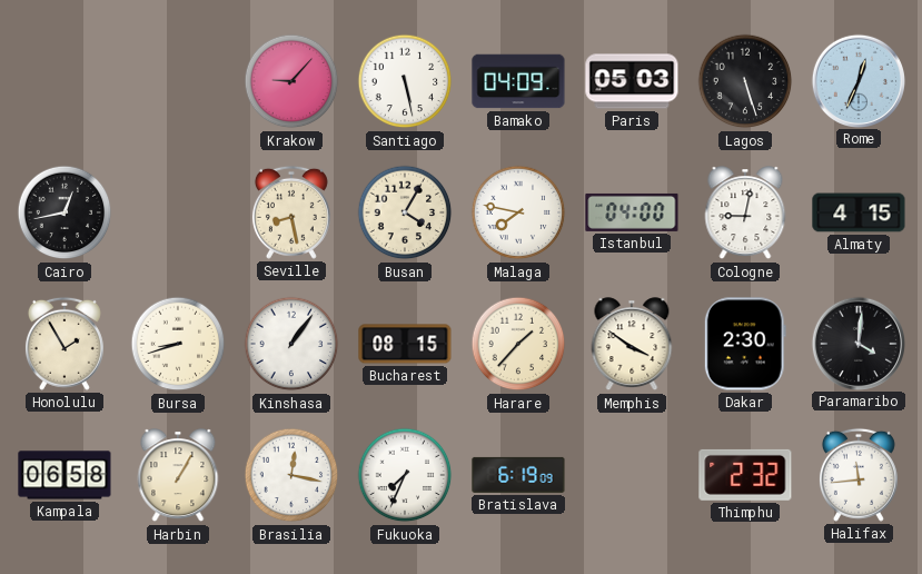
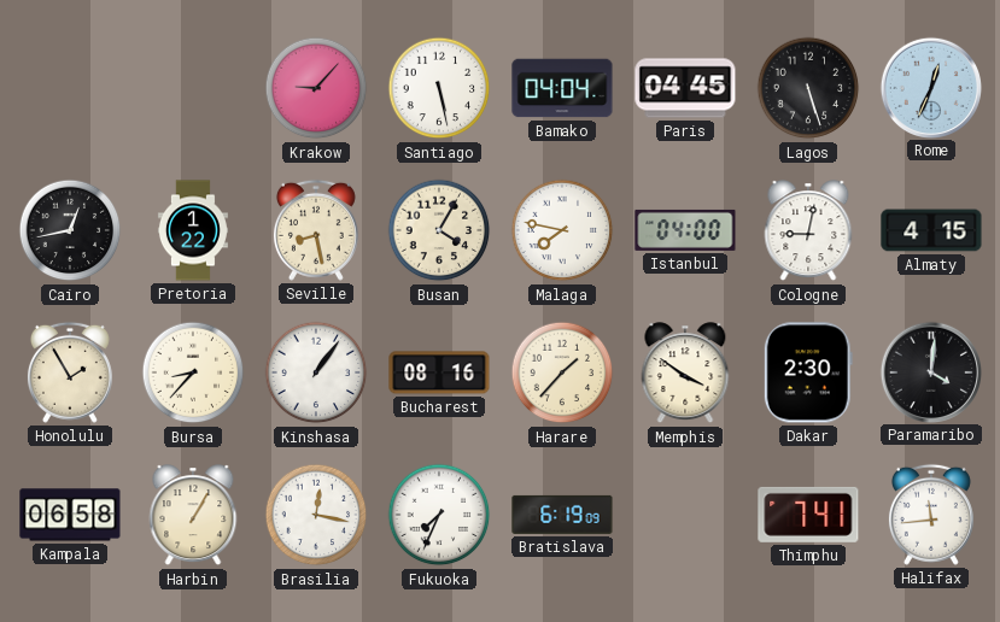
Bamako: 04:09 -> 04:04
Paris: 05:03 -> 04:45
Pretoria: none -> 1:22
Bursa: 8:42 -> 8:37
Bucharest: 08:15 -> 08:16
Thimphu: 2:32 -> 7:41
